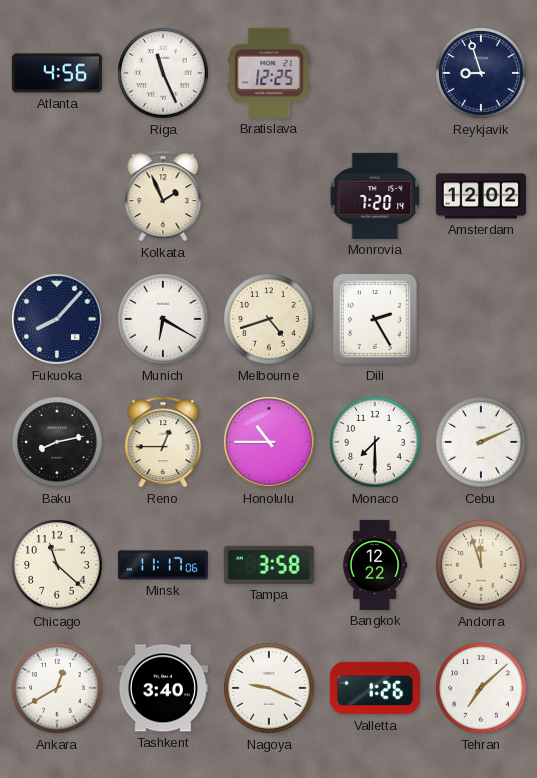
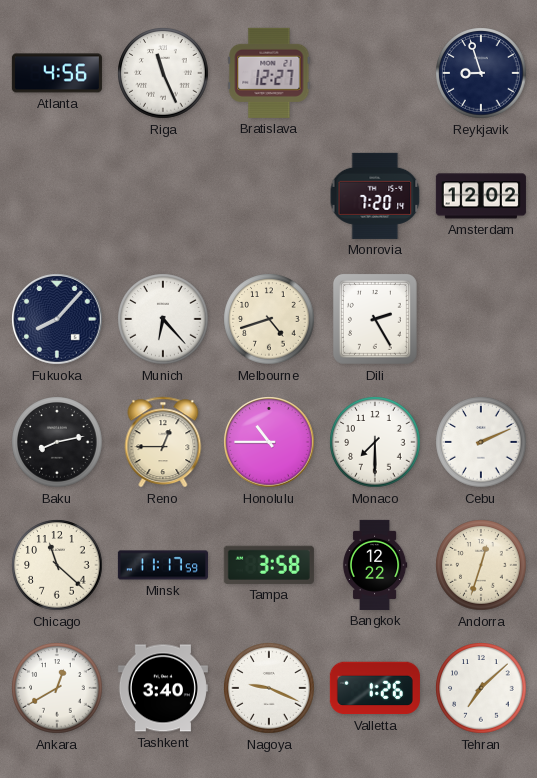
Bratislava: 12:25 -> 12:27
Kolkata: 1:56 -> none
Munich: 6:20 -> 6:23
Minsk: 11:17:06 -> 11:17:59
Andorra: 11:57 -> 12:33
